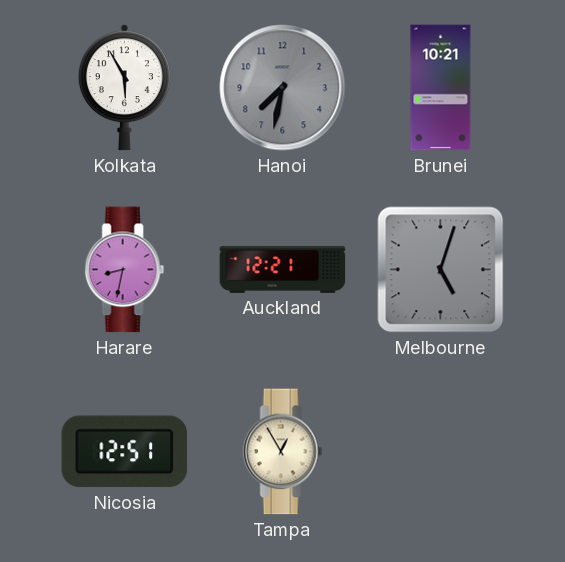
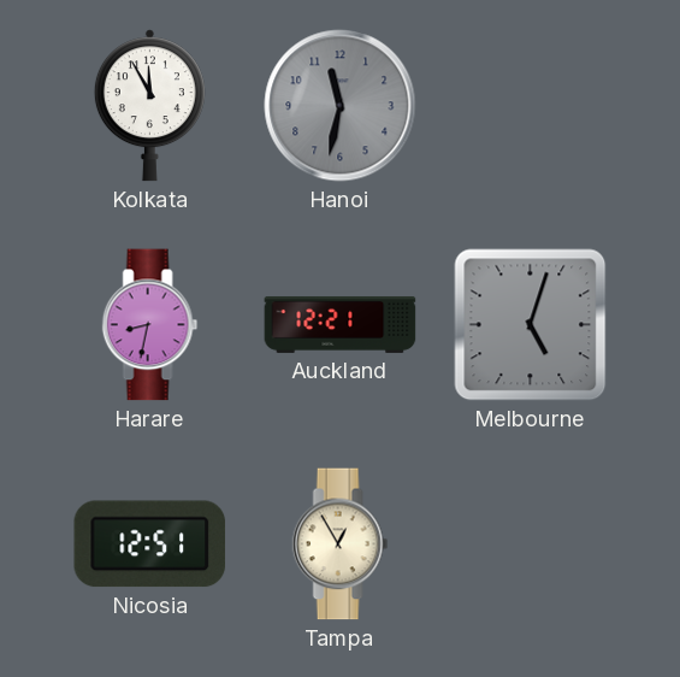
Kolkata: 5:55 -> 11:55
Hanoi: 7:32 -> 11:32
Brunei: 10:21 -> none
